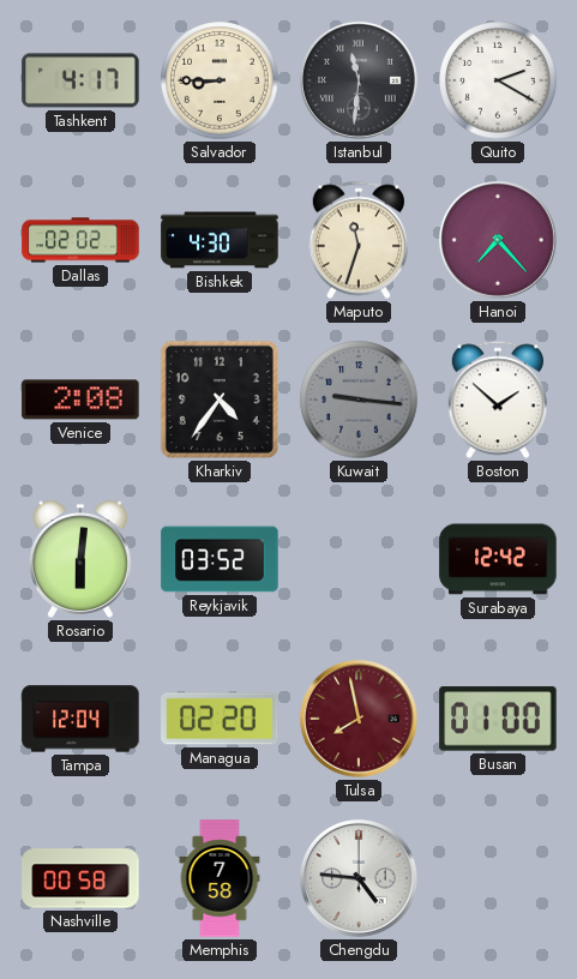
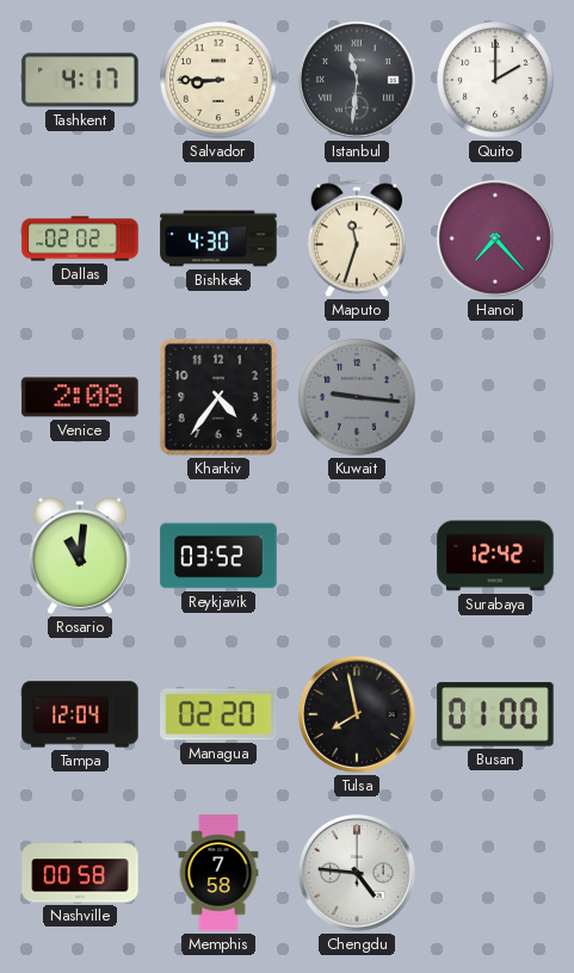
Quito: 2:20 -> 2:00
Boston: 1:52 -> none
Rosario: 6:01 -> 11:01
Tulsa dial: burgundy -> black
